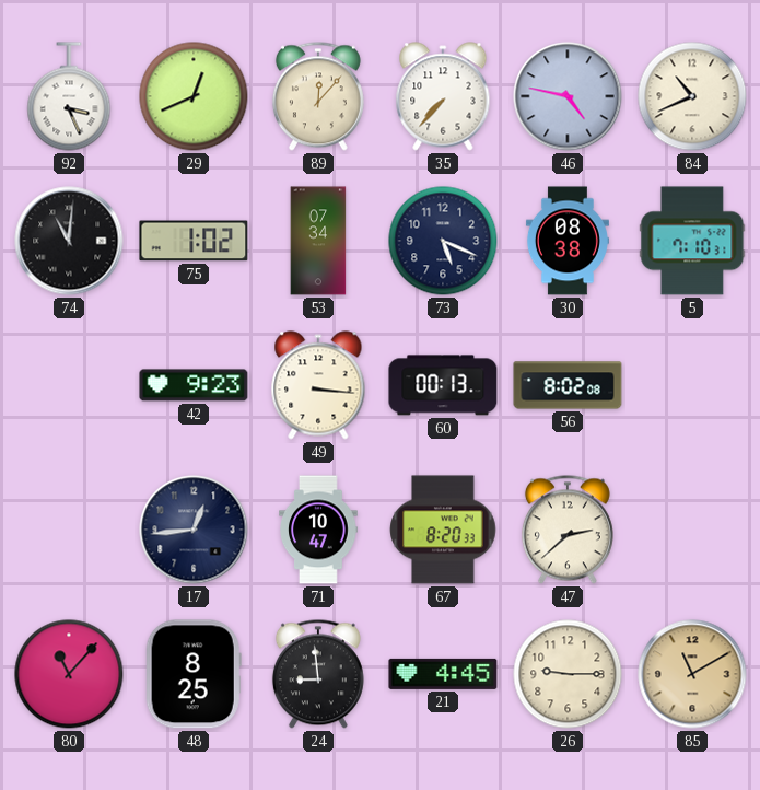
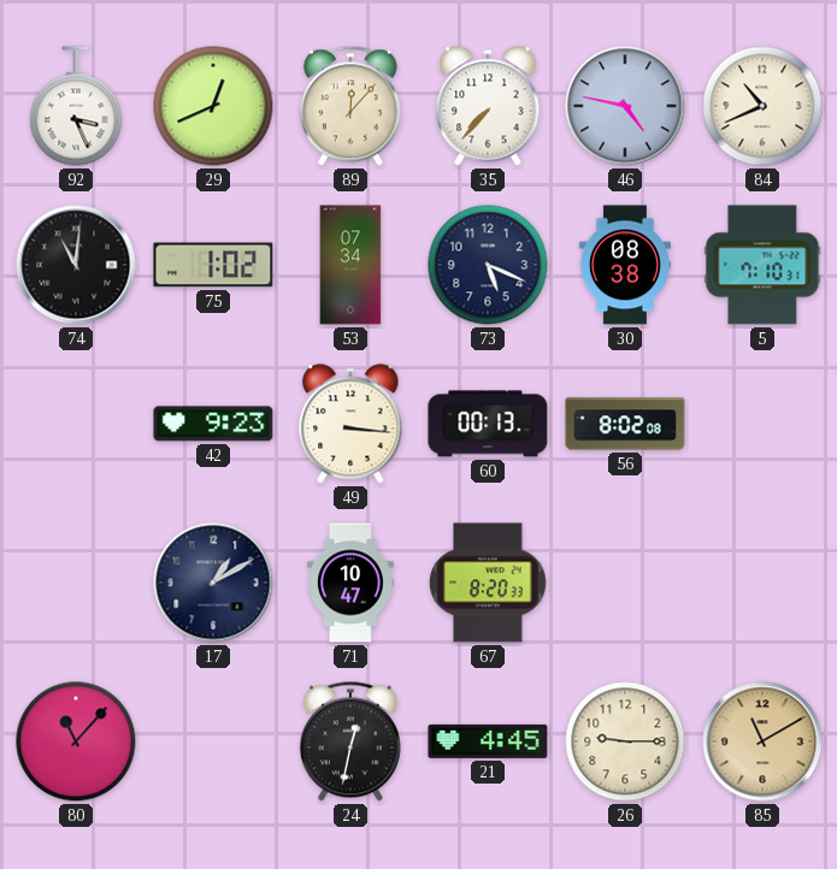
17: 12:44 -> 1:10
47: 2:38 -> none
48: 8:25 -> none
24: 8:59 -> 12:32
